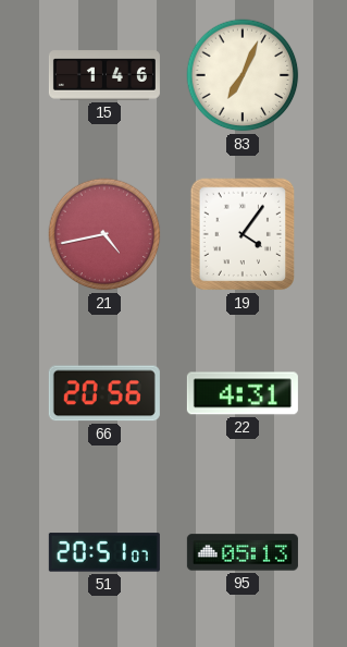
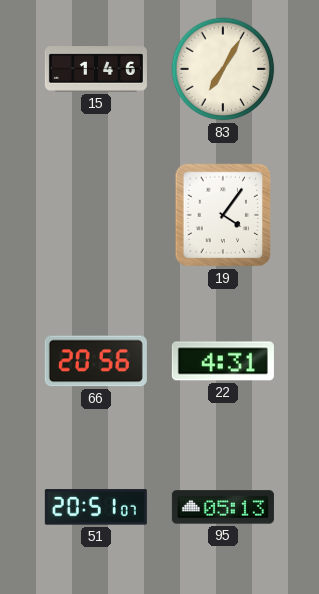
83: 7:04 -> 7:05
21: 4:43 -> none
